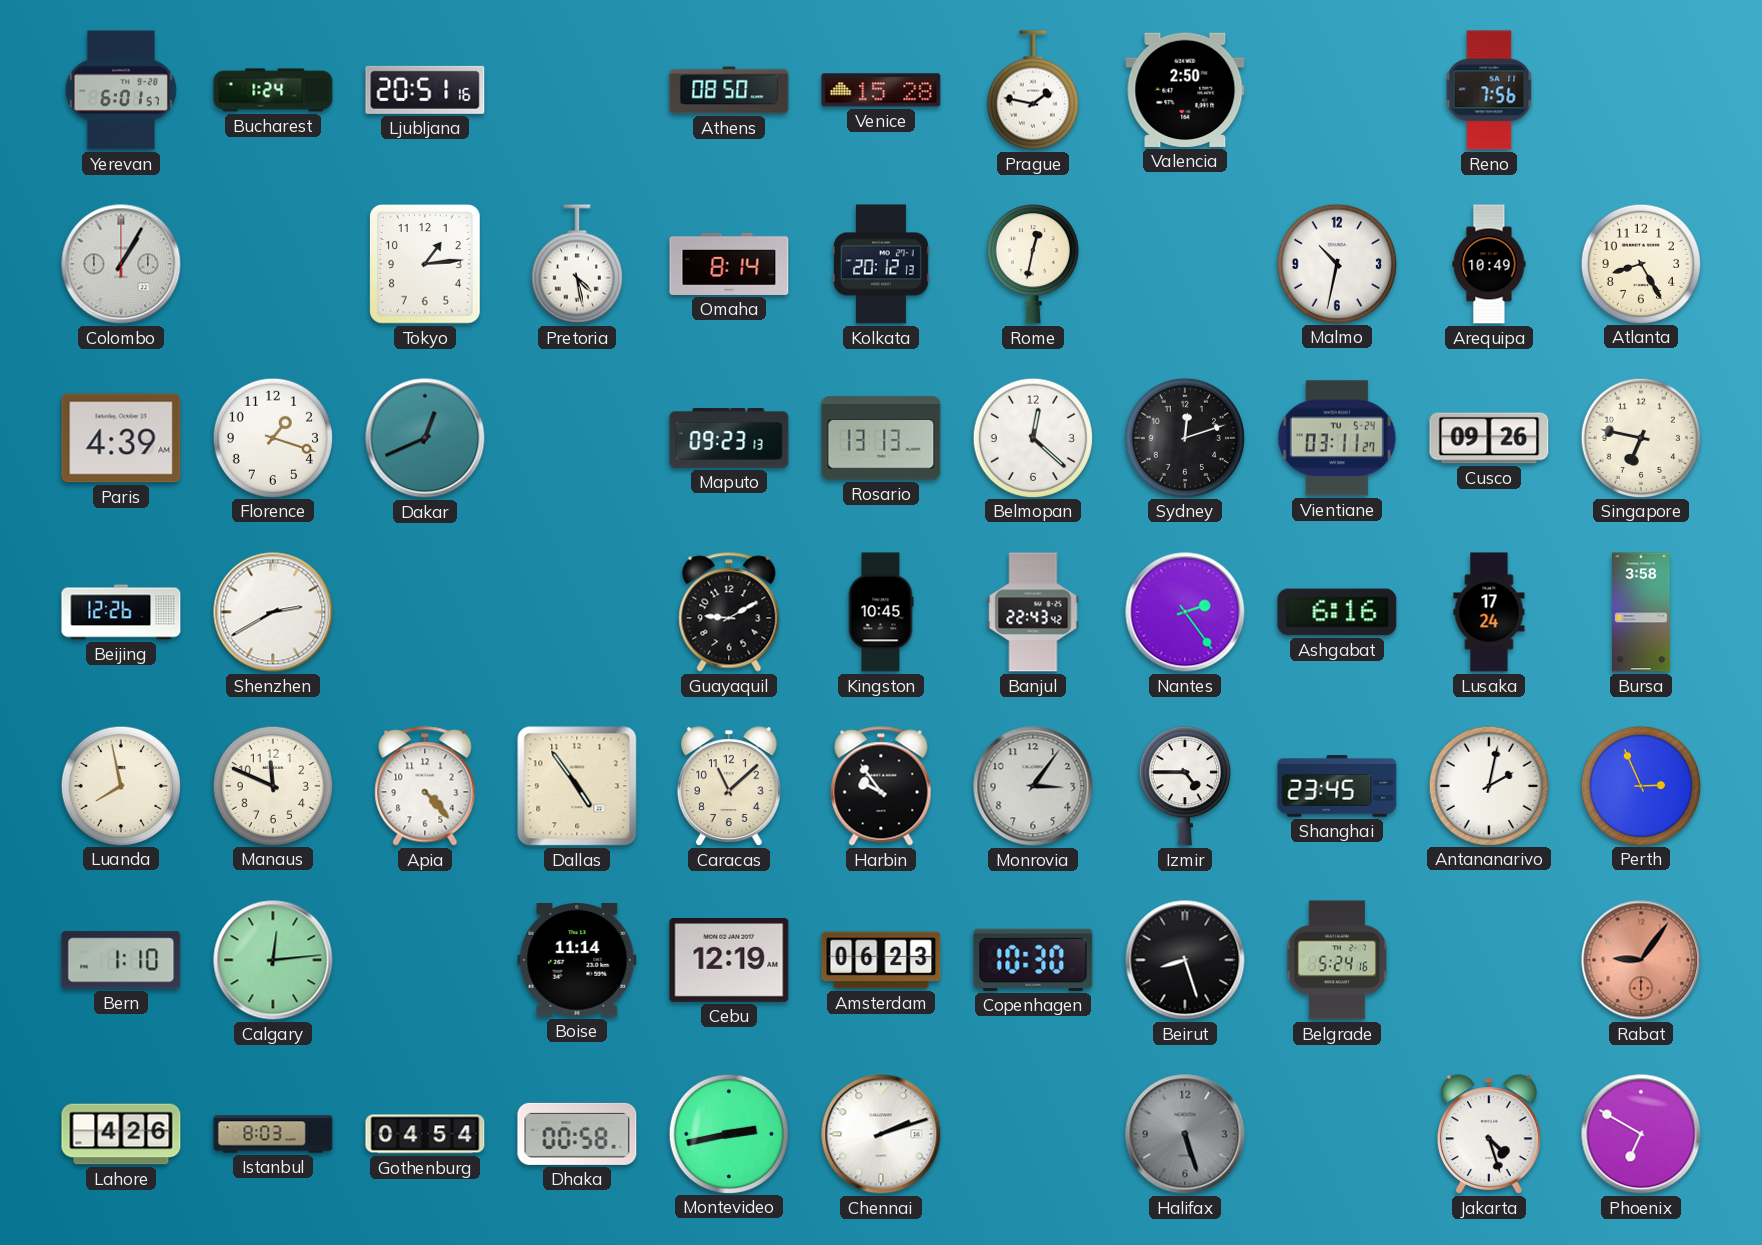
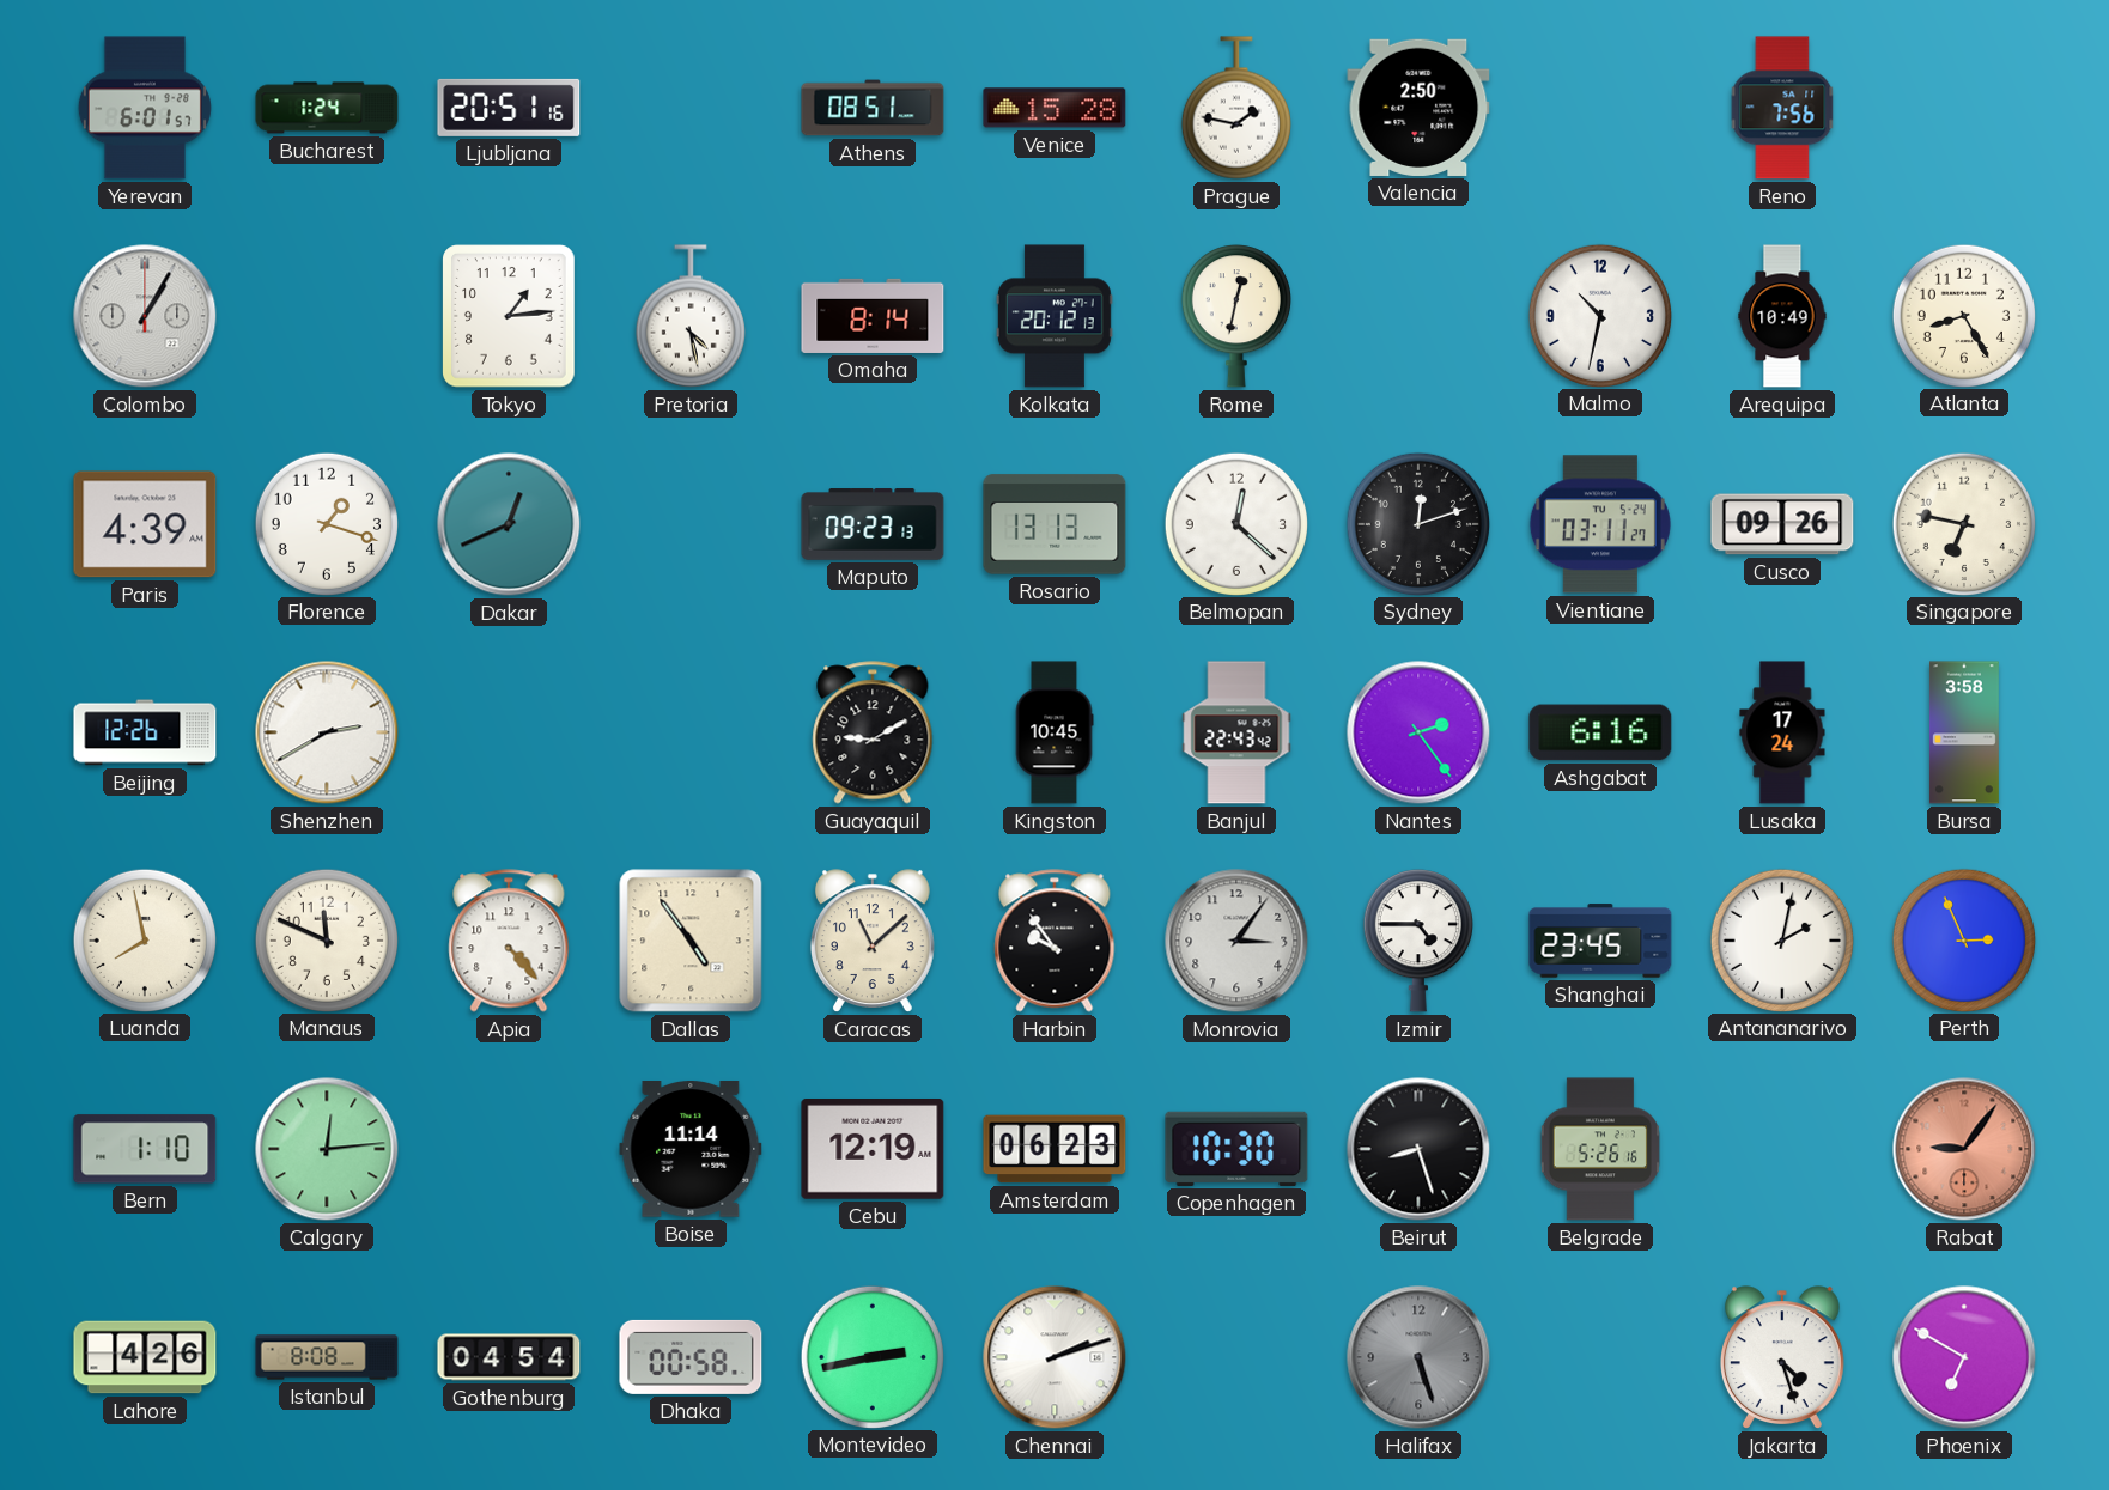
Athens: 08:50 -> 08:51
Belgrade: 5:24 -> 5:26
Istanbul: 8:03 -> 8:08
